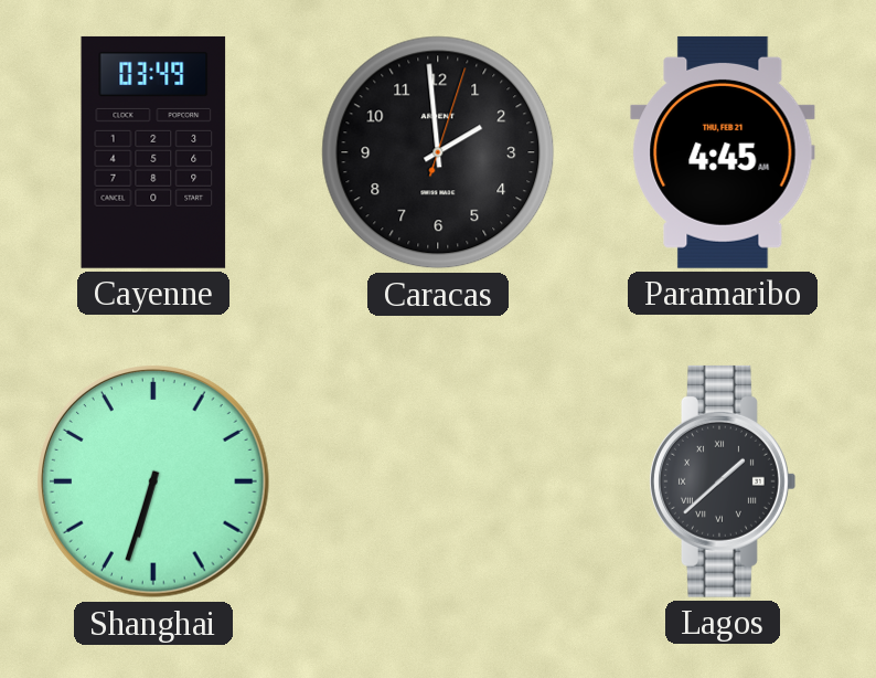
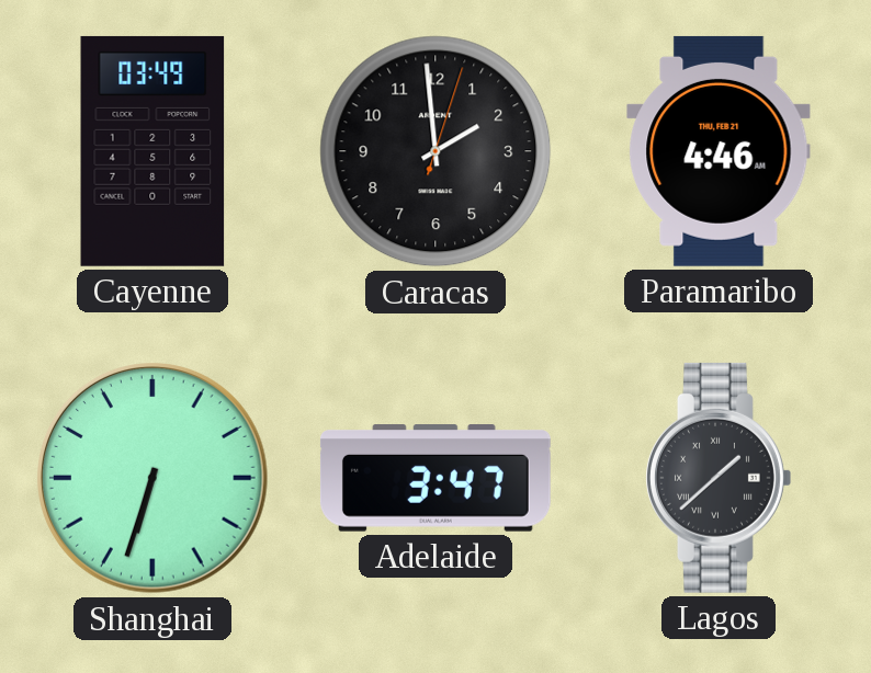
Paramaribo: 4:45 -> 4:46
Adelaide: none -> 3:47
